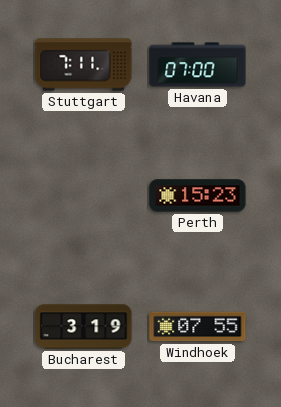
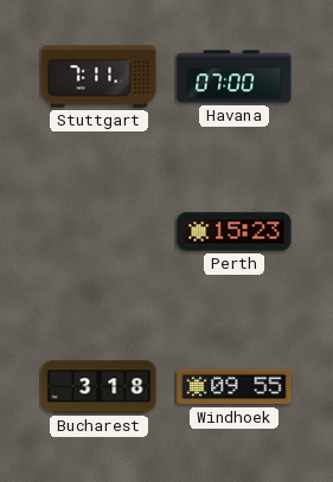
Bucharest: 3:19 -> 3:18
Windhoek: 07:55 -> 09:55
